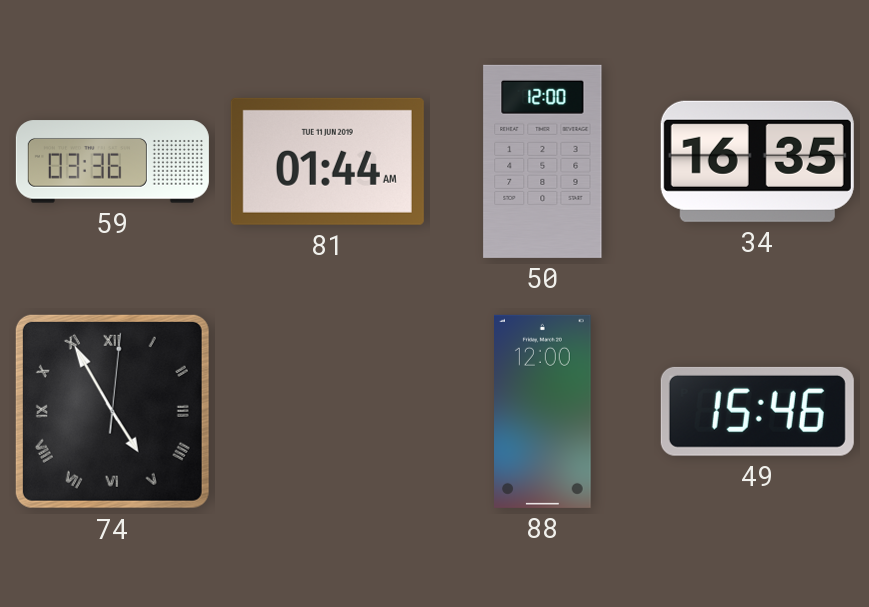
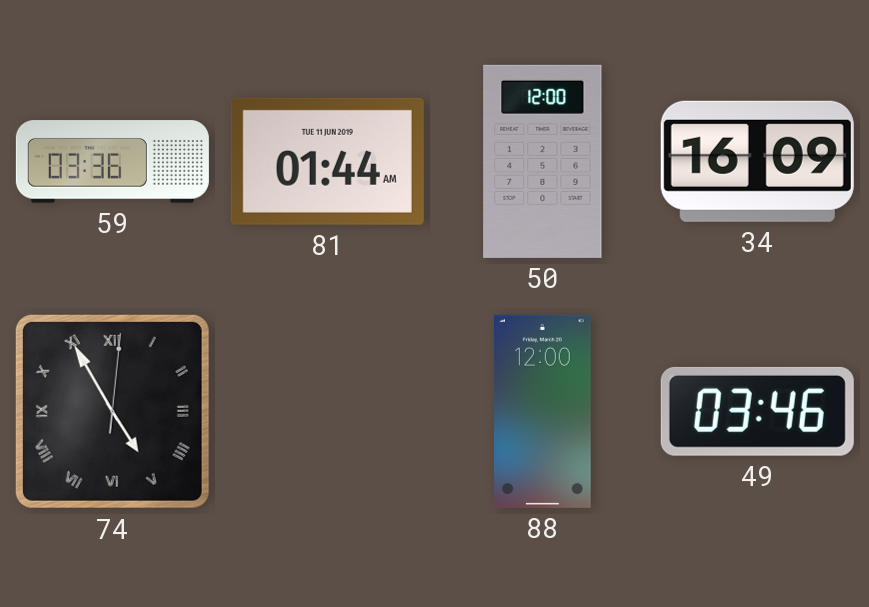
34: 16:35 -> 16:09
49: 15:46 -> 03:46
